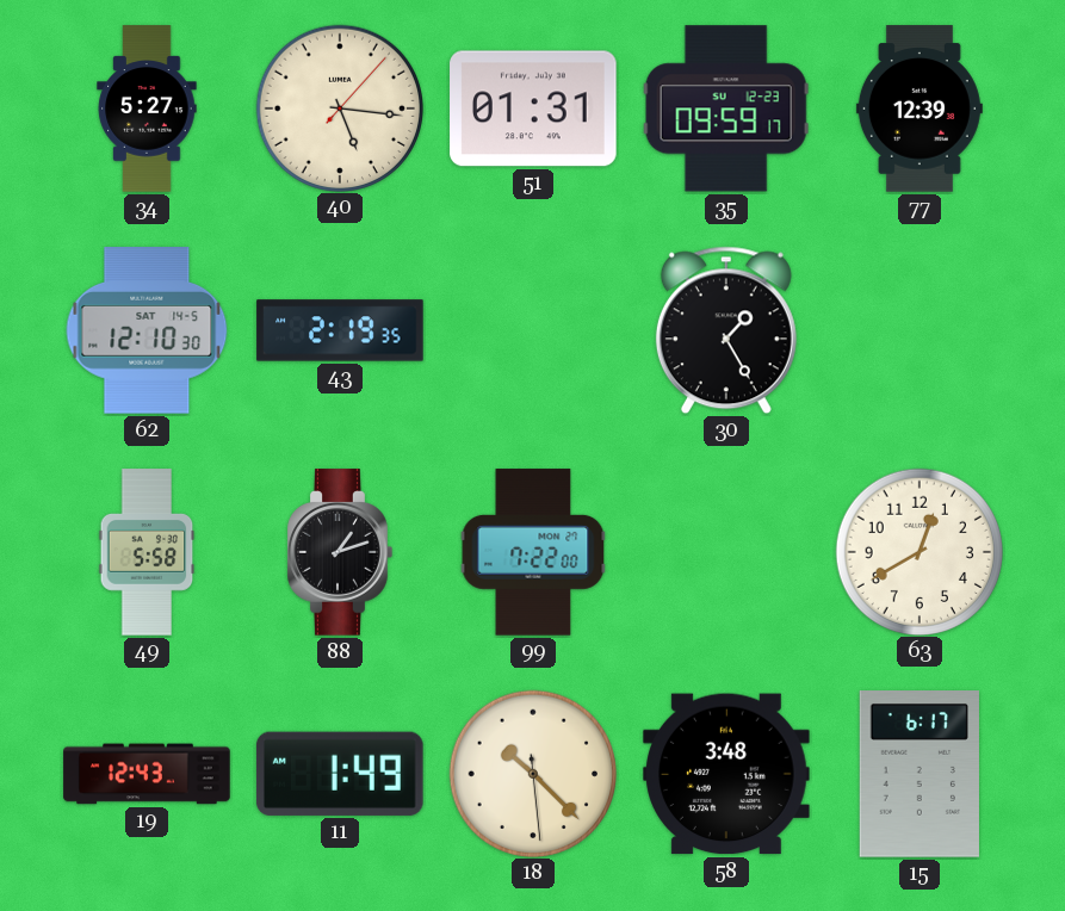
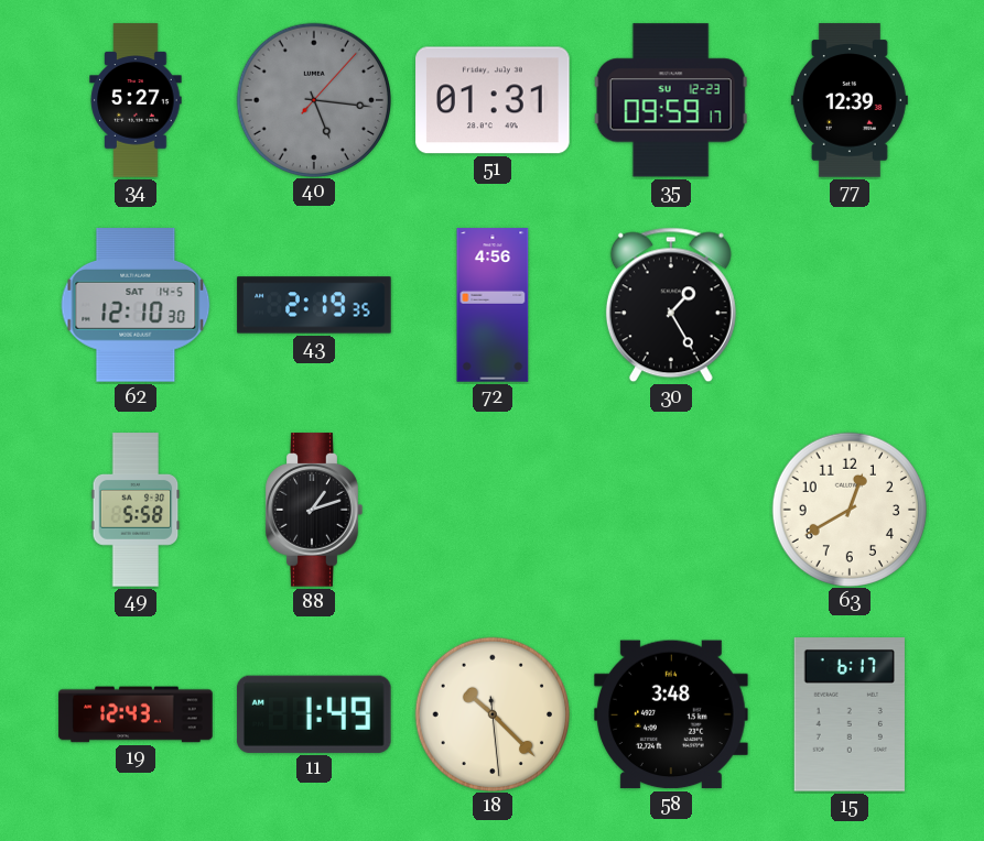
40 dial: cream -> grey
72: none -> 4:56
99: 7:22 -> none
